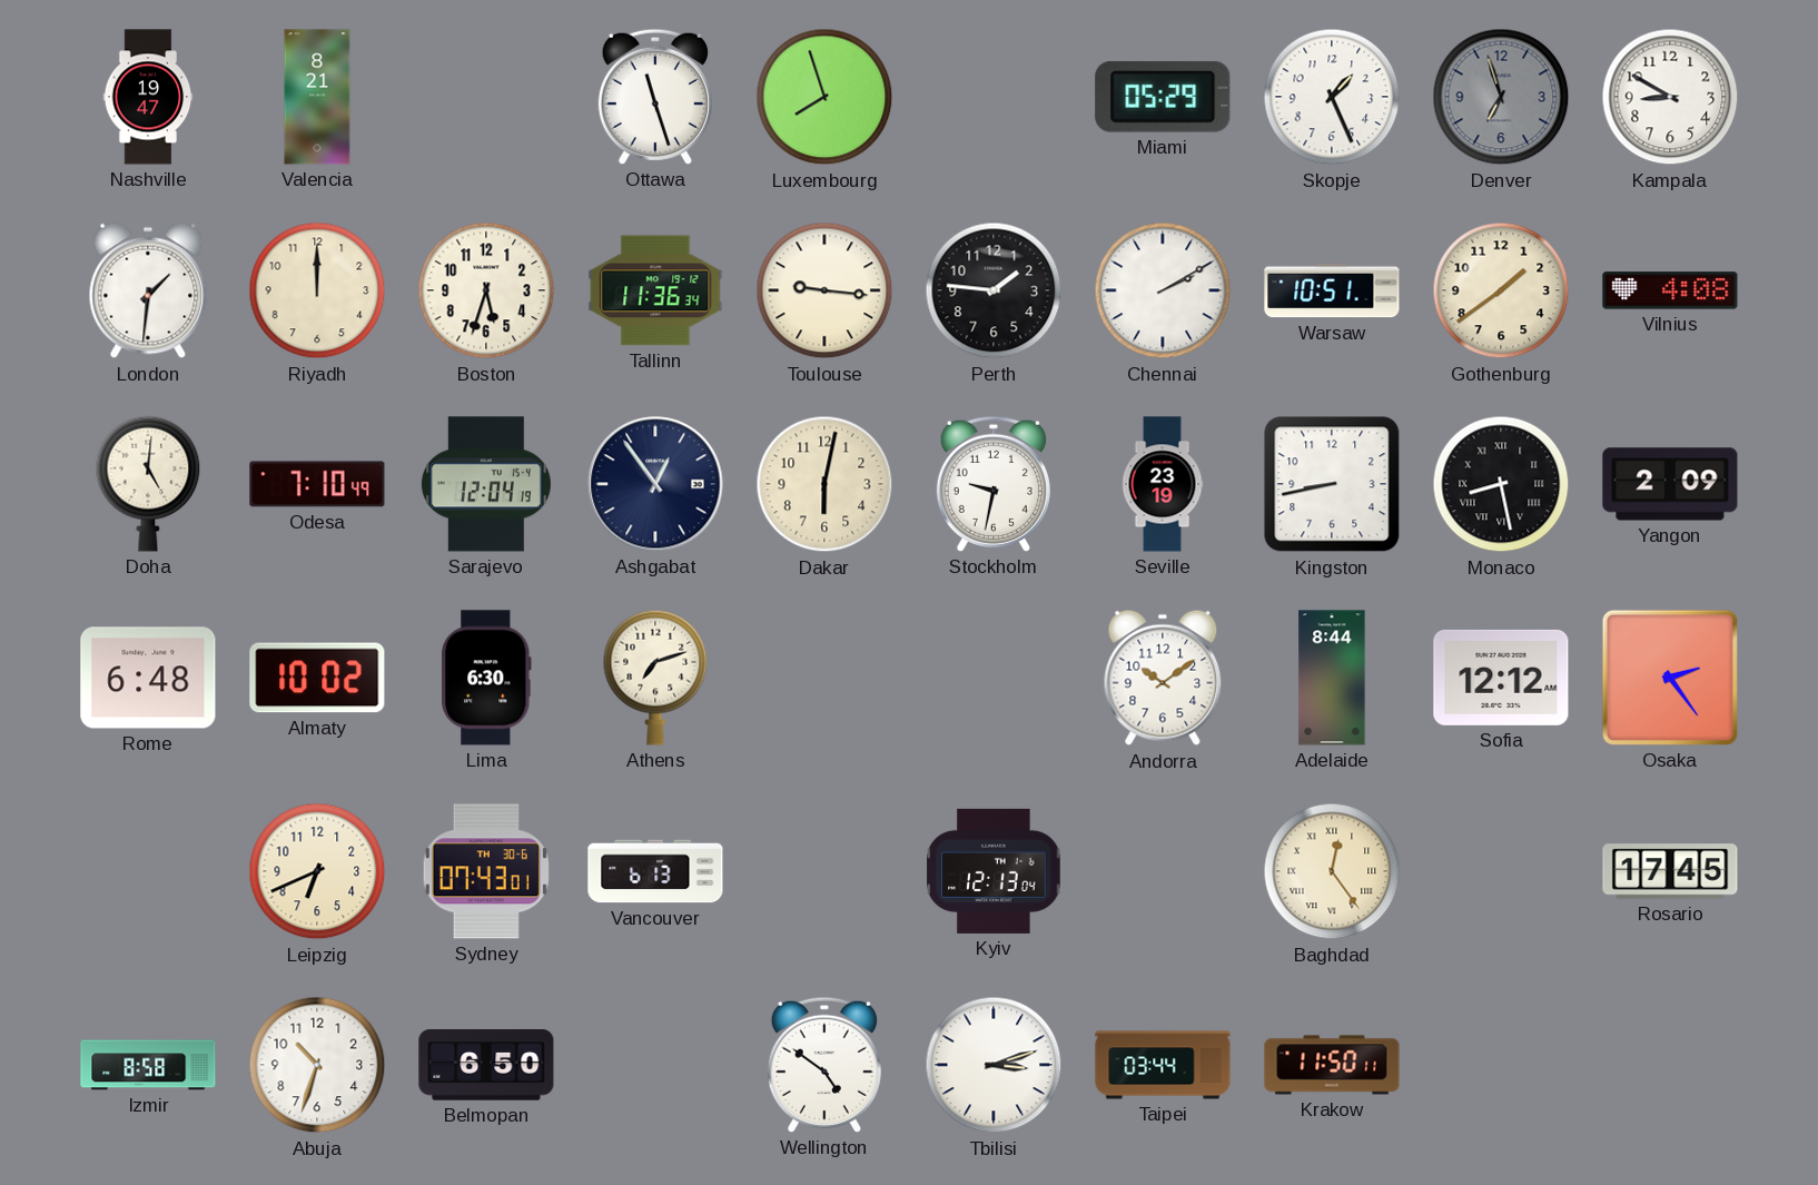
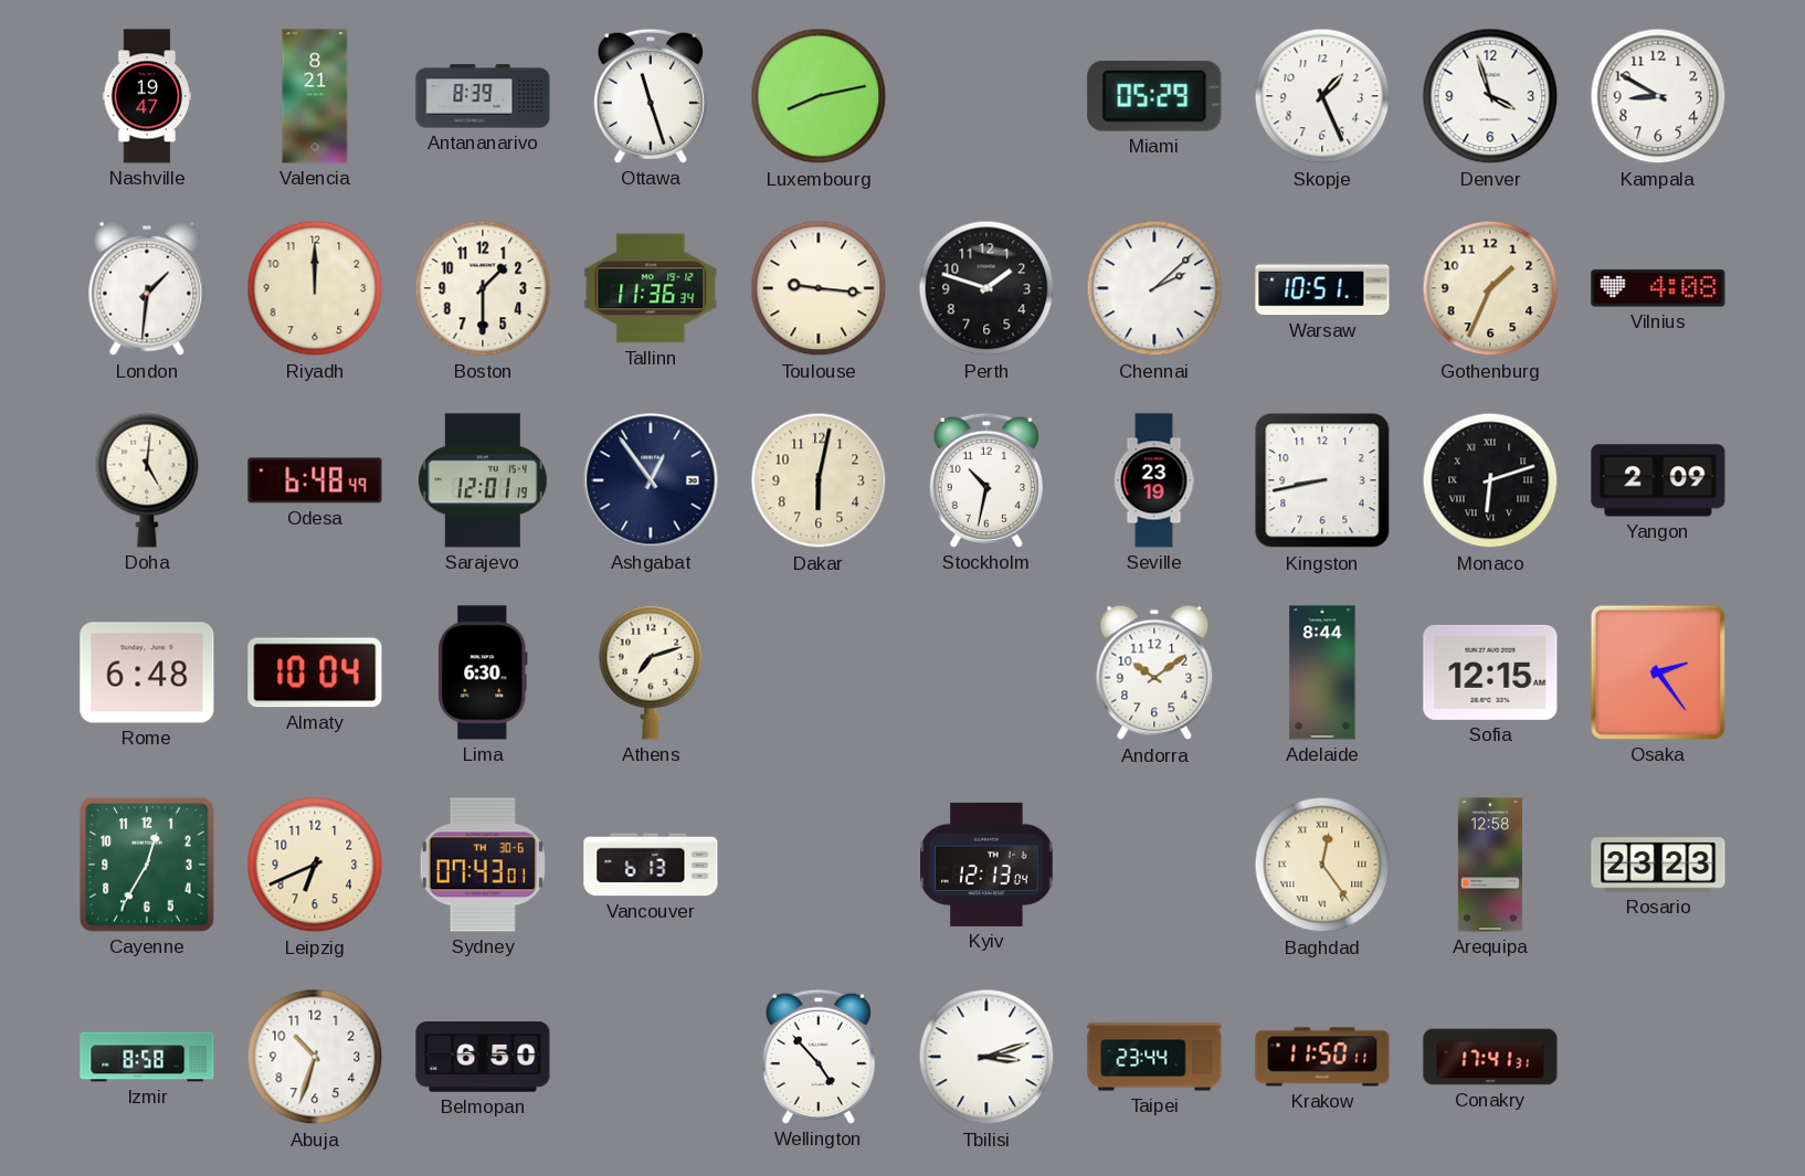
Antananarivo: none -> 8:39
Luxembourg: 7:57 -> 8:13
Denver: 6:57 -> 3:57
Denver dial: grey -> white
Boston: 5:33 -> 1:30
Perth: 1:46 -> 1:48
Chennai: 2:10 -> 2:08
Gothenburg: 1:39 -> 1:34
Odesa: 7:10 -> 6:48
Sarajevo: 12:04 -> 12:01
Stockholm: 9:32 -> 10:32
Monaco: 8:28 -> 6:12
Almaty: 10:02 -> 10:04
Sofia: 12:12 -> 12:15
Cayenne: none -> 12:35
Arequipa: none -> 12:58
Rosario: 17:45 -> 23:23
Wellington: 4:51 -> 4:53
Taipei: 03:44 -> 23:44
Conakry: none -> 17:41
